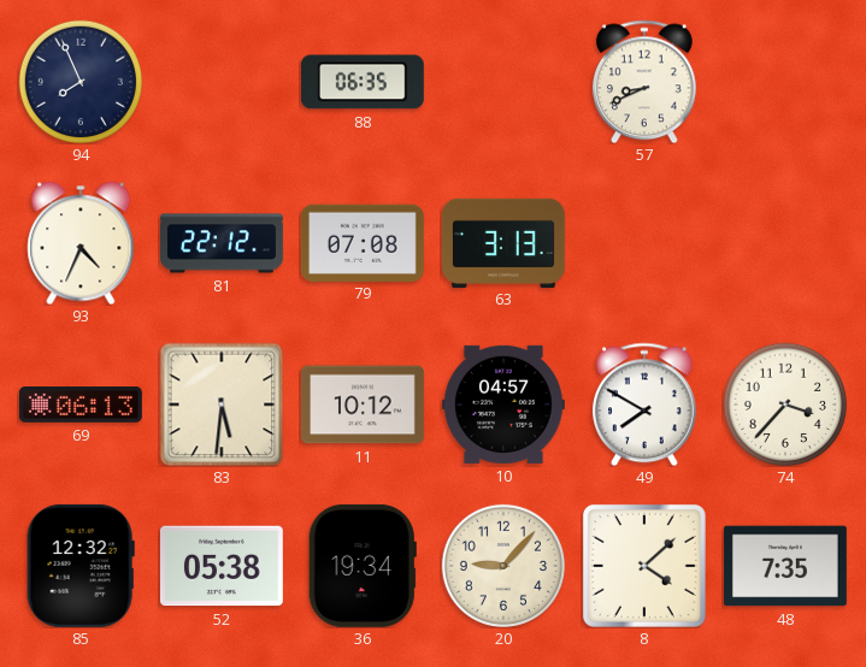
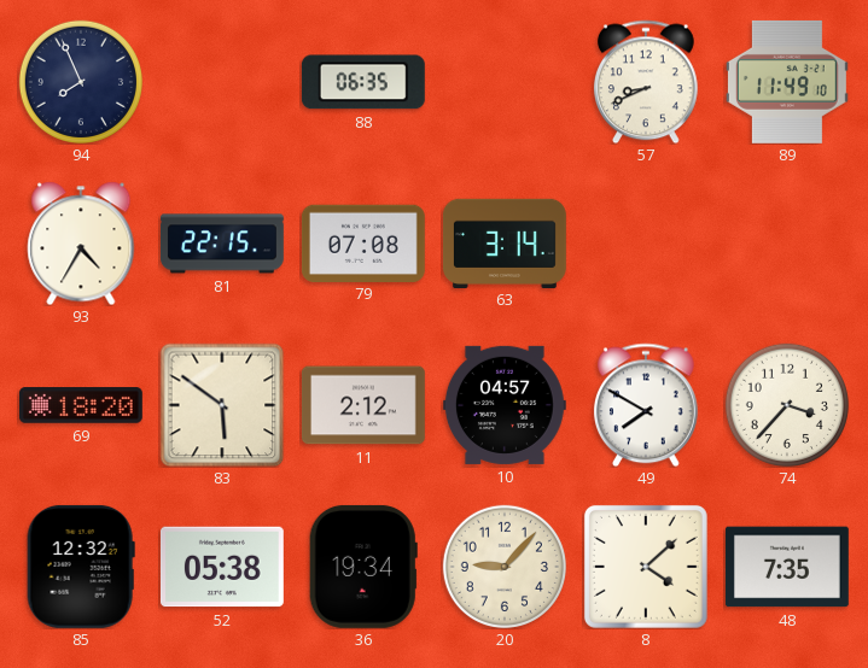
89: none -> 11:49
93: 4:34 -> 4:35
81: 22:12 -> 22:15
63: 3:13 -> 3:14
69: 06:13 -> 18:20
83: 5:31 -> 5:51
11: 10:12 -> 2:12
